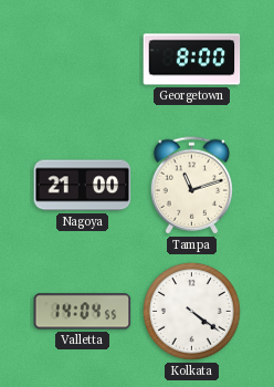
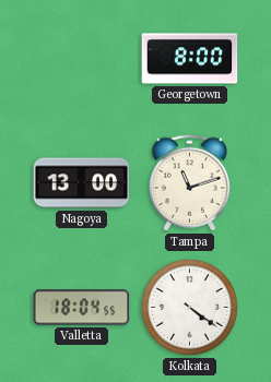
Nagoya: 21:00 -> 13:00
Valletta: 14:04 -> 18:04
